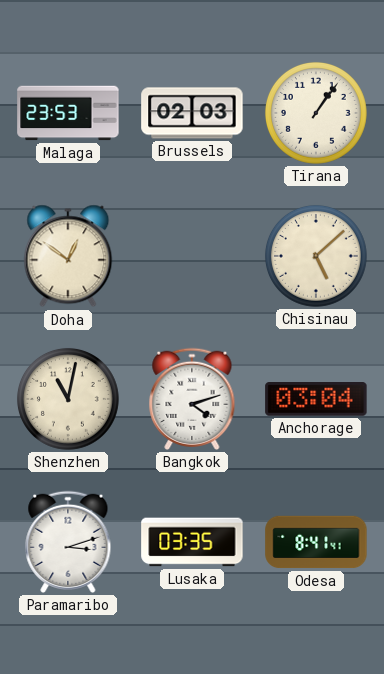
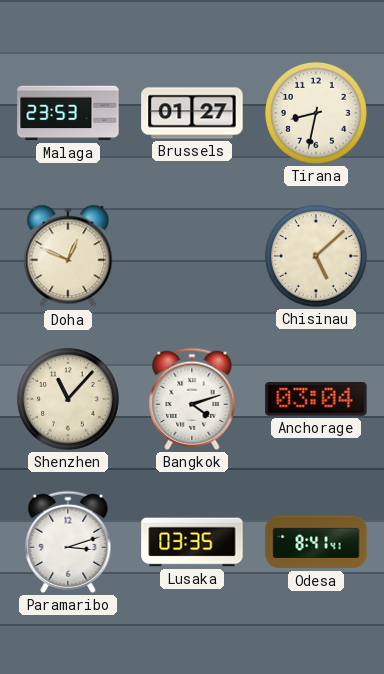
Brussels: 02:03 -> 01:27
Tirana: 1:06 -> 8:32
Doha: 12:51 -> 12:49
Shenzhen: 11:02 -> 11:07
